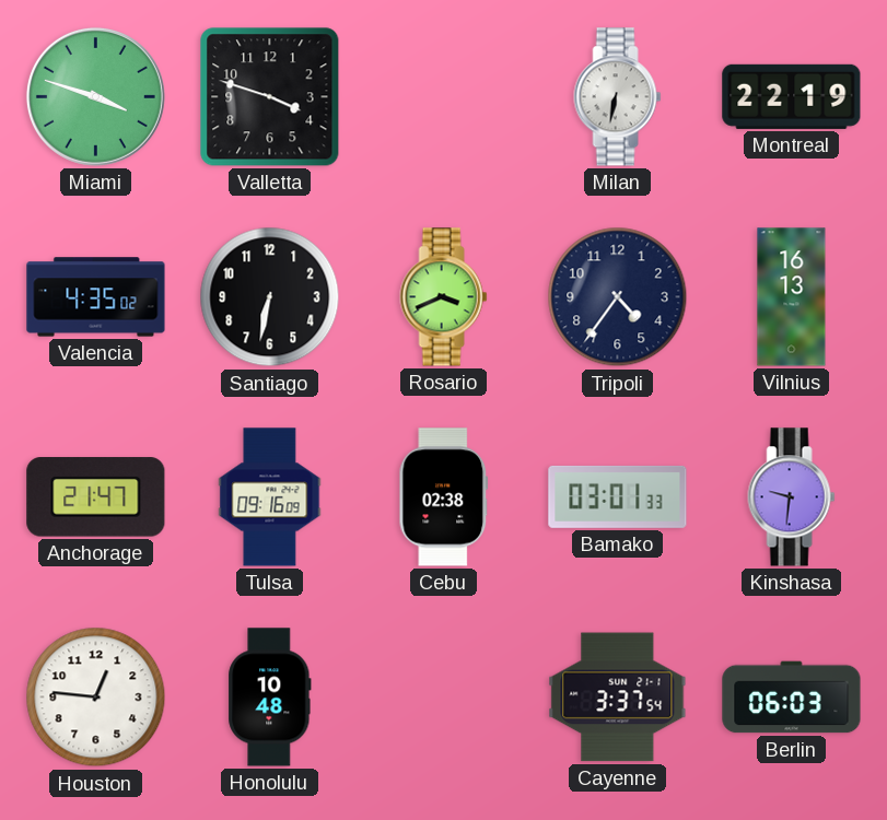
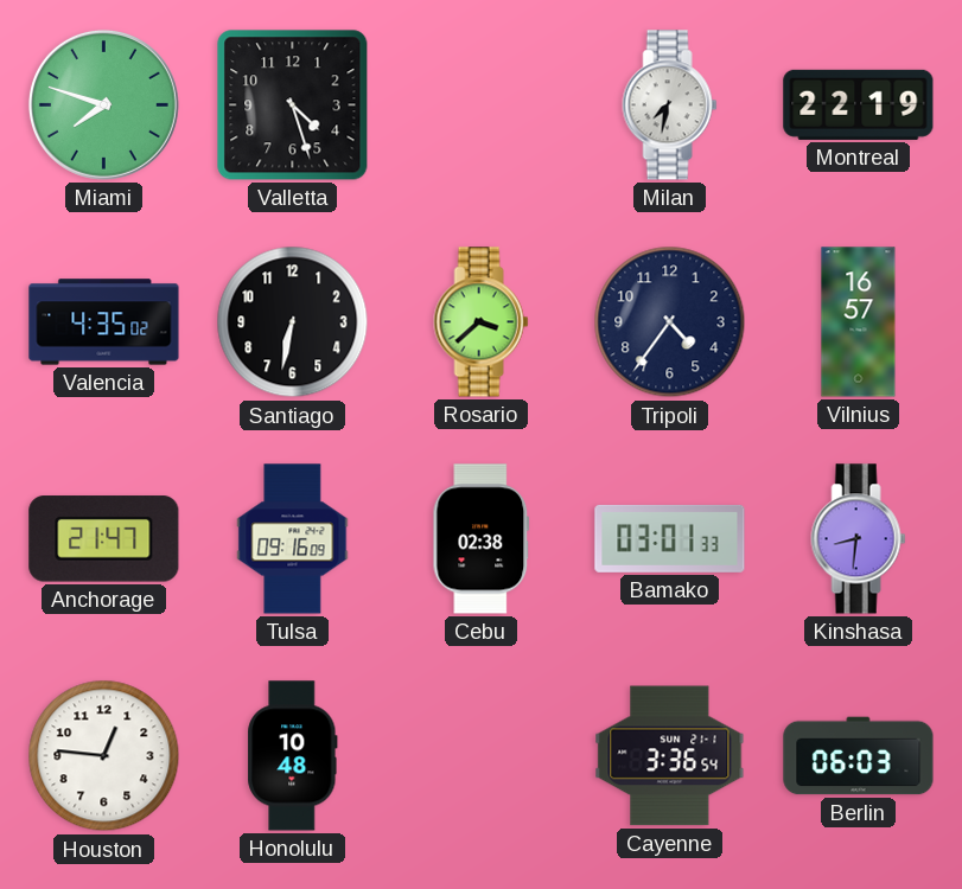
Miami: 3:48 -> 7:48
Valletta: 3:48 -> 4:27
Milan: 6:32 -> 7:32
Rosario: 3:41 -> 3:38
Vilnius: 16:13 -> 16:57
Kinshasa: 9:31 -> 8:31
Cayenne: 3:37 -> 3:36
